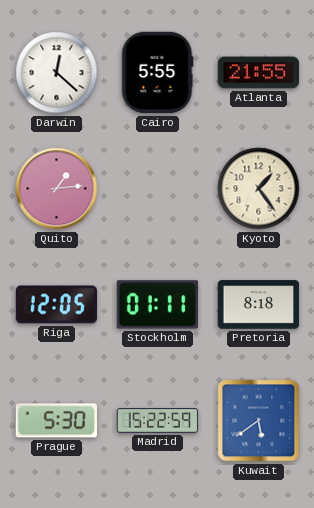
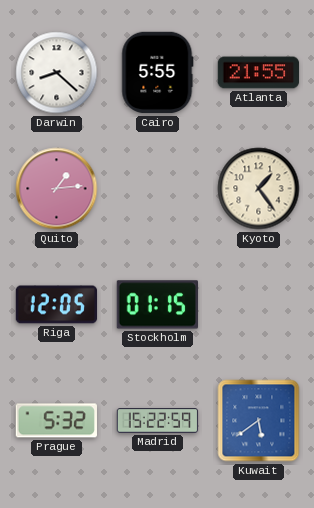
Darwin: 12:22 -> 8:22
Stockholm: 01:11 -> 01:15
Pretoria: 8:18 -> none
Prague: 5:30 -> 5:32
